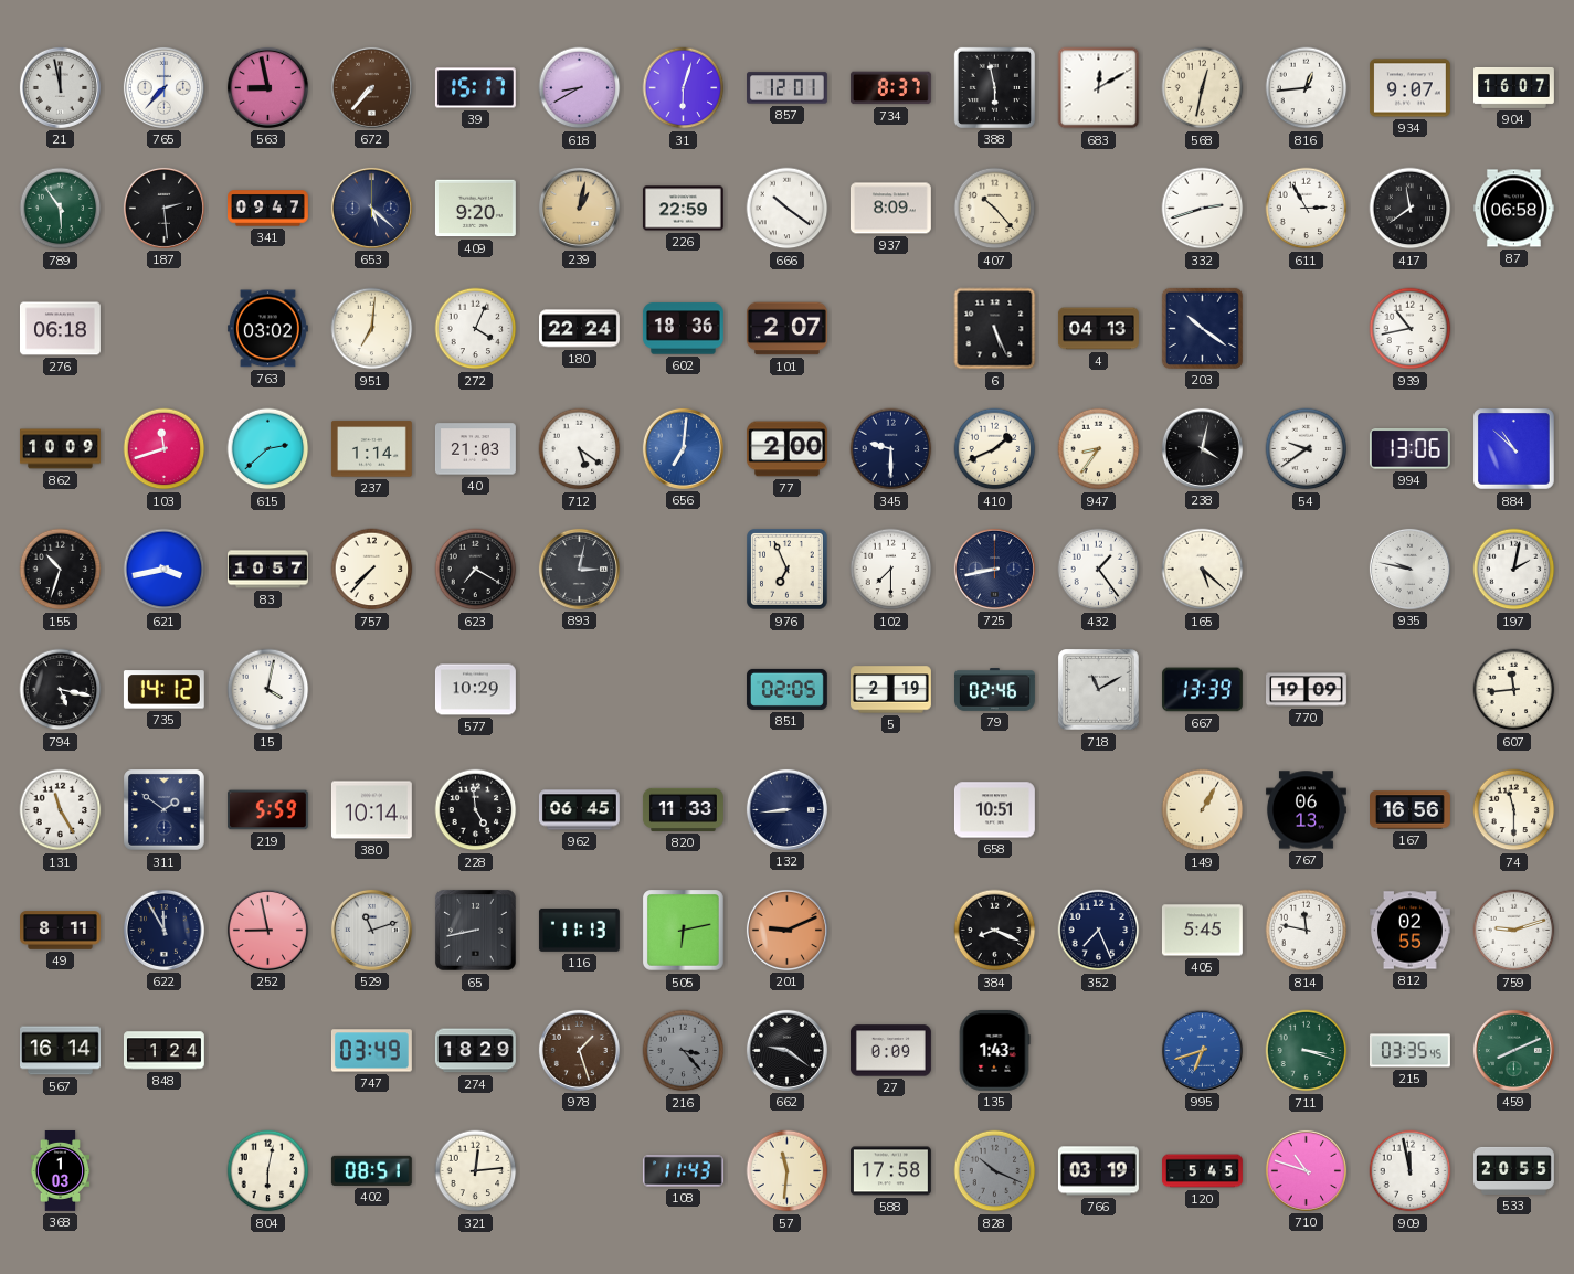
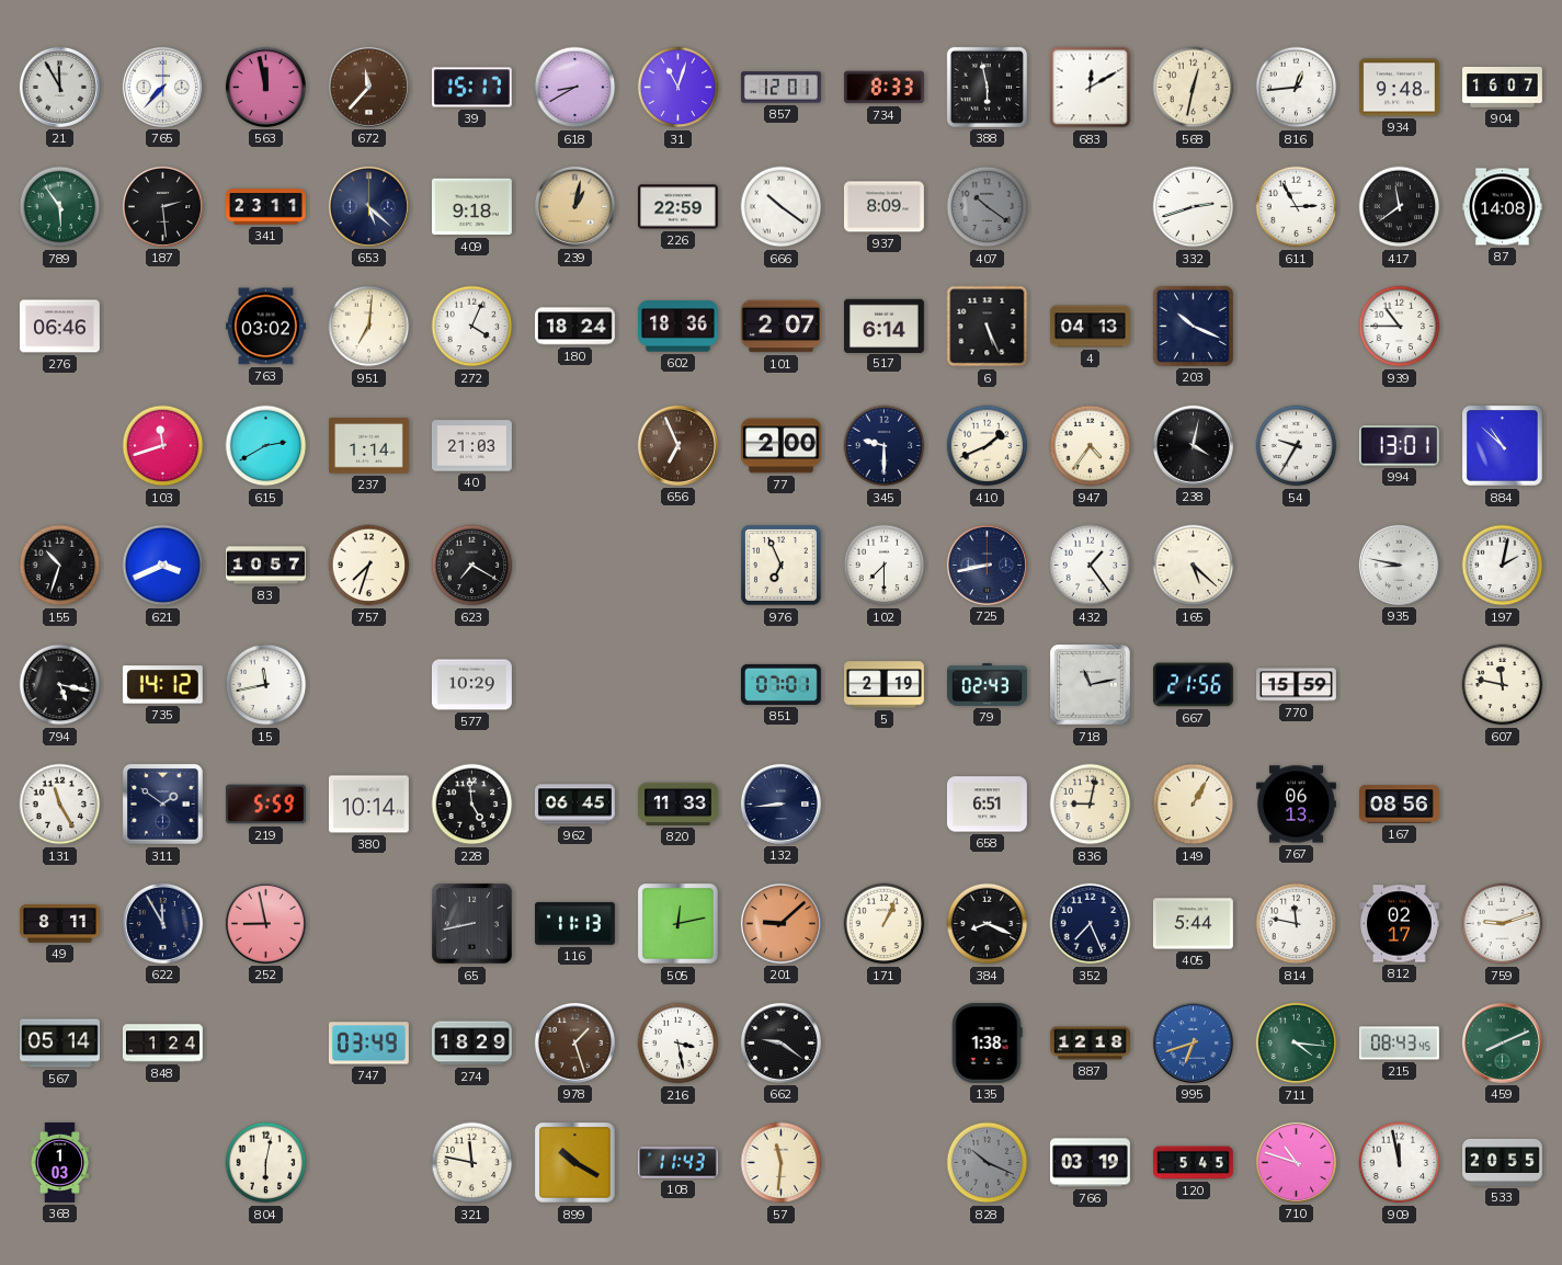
21: 11:58 -> 11:55
563: 8:58 -> 11:58
672: 7:37 -> 11:37
31: 6:03 -> 11:03
734: 8:37 -> 8:33
934: 9:07 -> 9:48
341: 09:47 -> 23:11
409: 9:20 -> 9:18
407: 10:23 -> 10:21
407 dial: cream -> grey
87: 06:58 -> 14:08
276: 06:18 -> 06:46
180: 22:24 -> 18:24
517: none -> 6:14
203: 10:21 -> 10:19
939: 10:43 -> 10:45
862: 10:09 -> none
615: 2:38 -> 2:40
712: 5:21 -> none
656: 7:01 -> 6:56
656 dial: blue -> brown
947: 8:36 -> 4:36
54: 9:39 -> 9:35
994: 13:06 -> 13:01
621: 3:43 -> 3:41
757: 7:37 -> 7:33
893: 3:02 -> none
935: 9:47 -> 8:47
15: 4:02 -> 11:43
851: 02:05 -> 07:01
79: 02:46 -> 02:43
718: 11:10 -> 11:13
667: 13:39 -> 21:56
770: 19:09 -> 15:59
607: 11:44 -> 11:47
658: 10:51 -> 6:51
836: none -> 9:02
167: 16:56 -> 08:56
74: 11:30 -> none
529: 11:12 -> none
505: 6:13 -> 12:13
201: 9:11 -> 9:08
171: none -> 1:04
405: 5:45 -> 5:44
812: 02:55 -> 02:17
567: 16:14 -> 05:14
216: 3:23 -> 3:28
216 dial: grey -> white
27: 0:09 -> none
135: 1:43 -> 1:38
887: none -> 12:18
711: 3:18 -> 4:16
215: 03:35 -> 08:43
402: 08:51 -> none
321: 12:14 -> 11:47
899: none -> 10:20
588: 17:58 -> none
